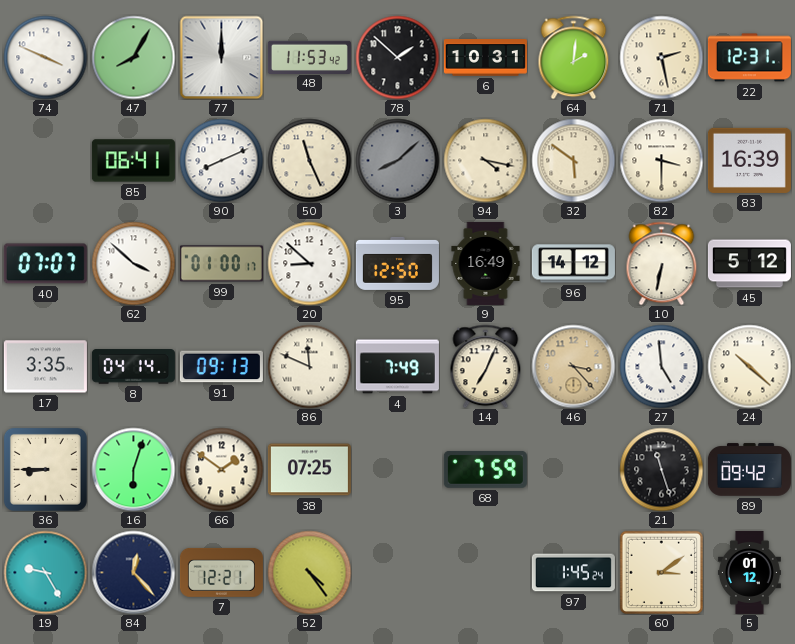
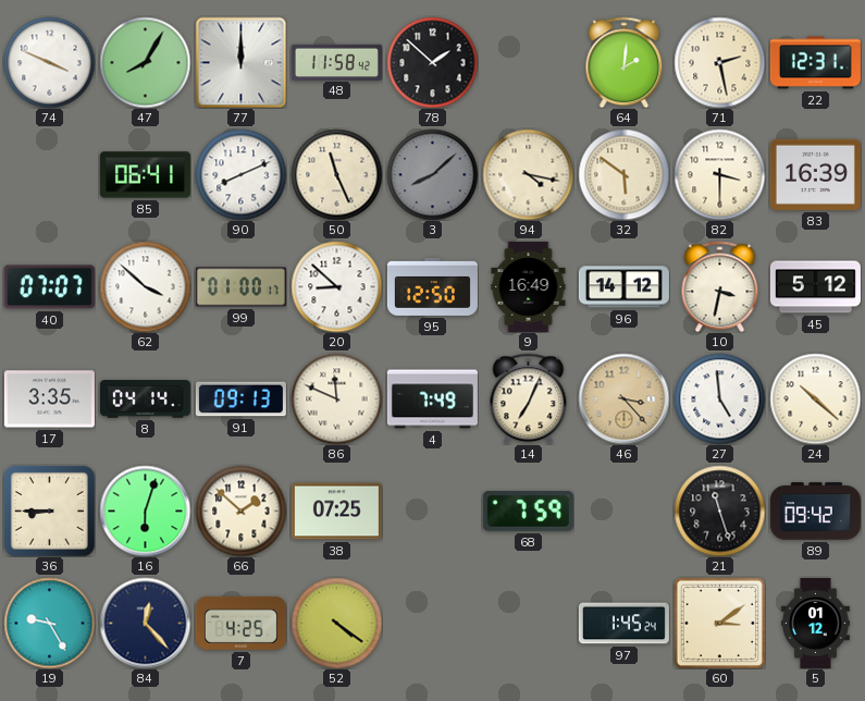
48: 11:53 -> 11:58
6: 10:31 -> none
10: 6:32 -> 3:32
66: 1:51 -> 1:52
7: 12:21 -> 4:25
52: 4:24 -> 4:21
